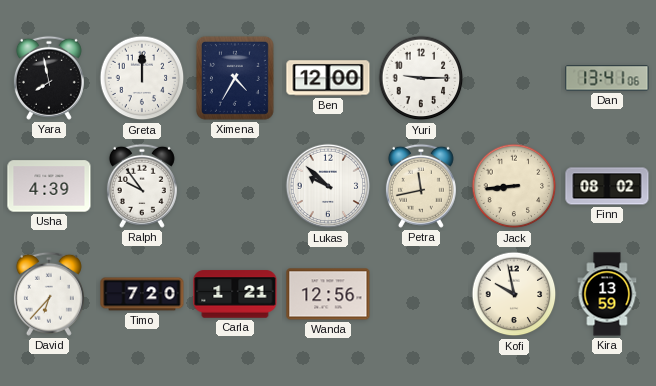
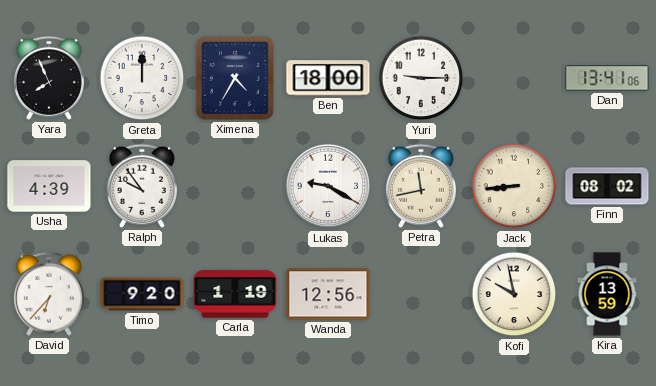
Yara: 7:58 -> 7:56
Ben: 12:00 -> 18:00
Lukas: 9:52 -> 9:20
Timo: 7:20 -> 9:20
Carla: 1:21 -> 1:19
